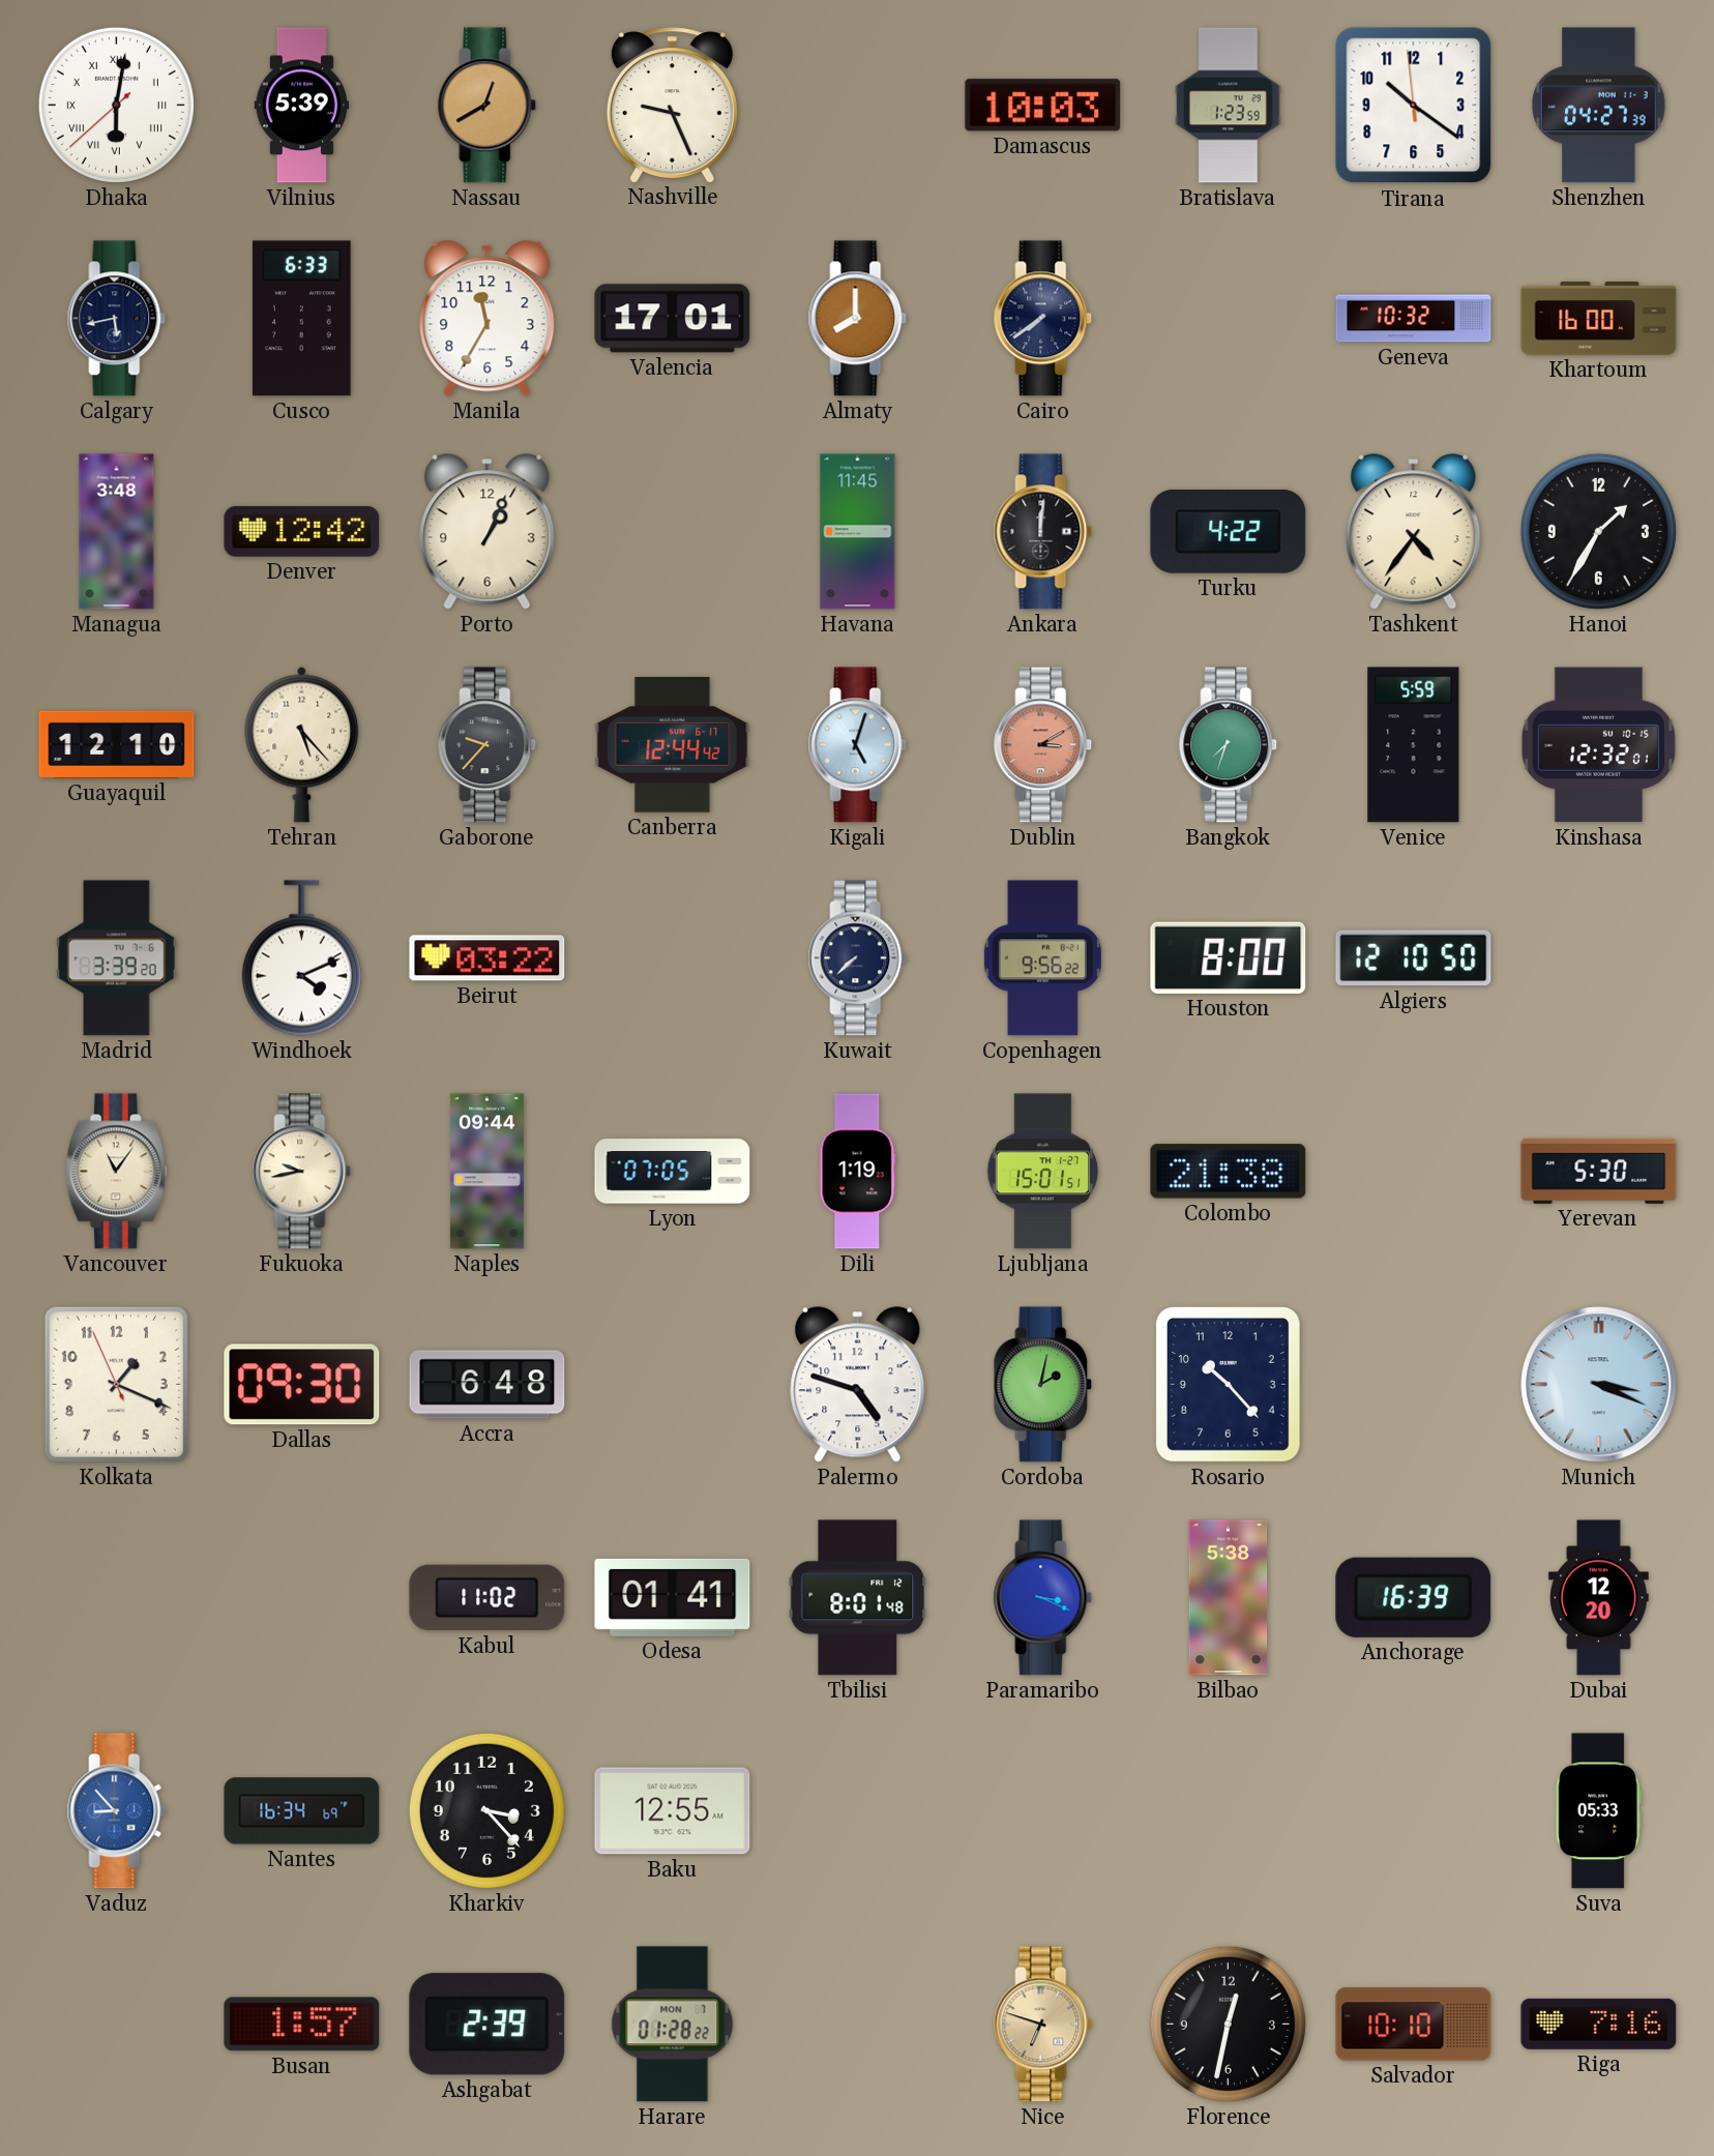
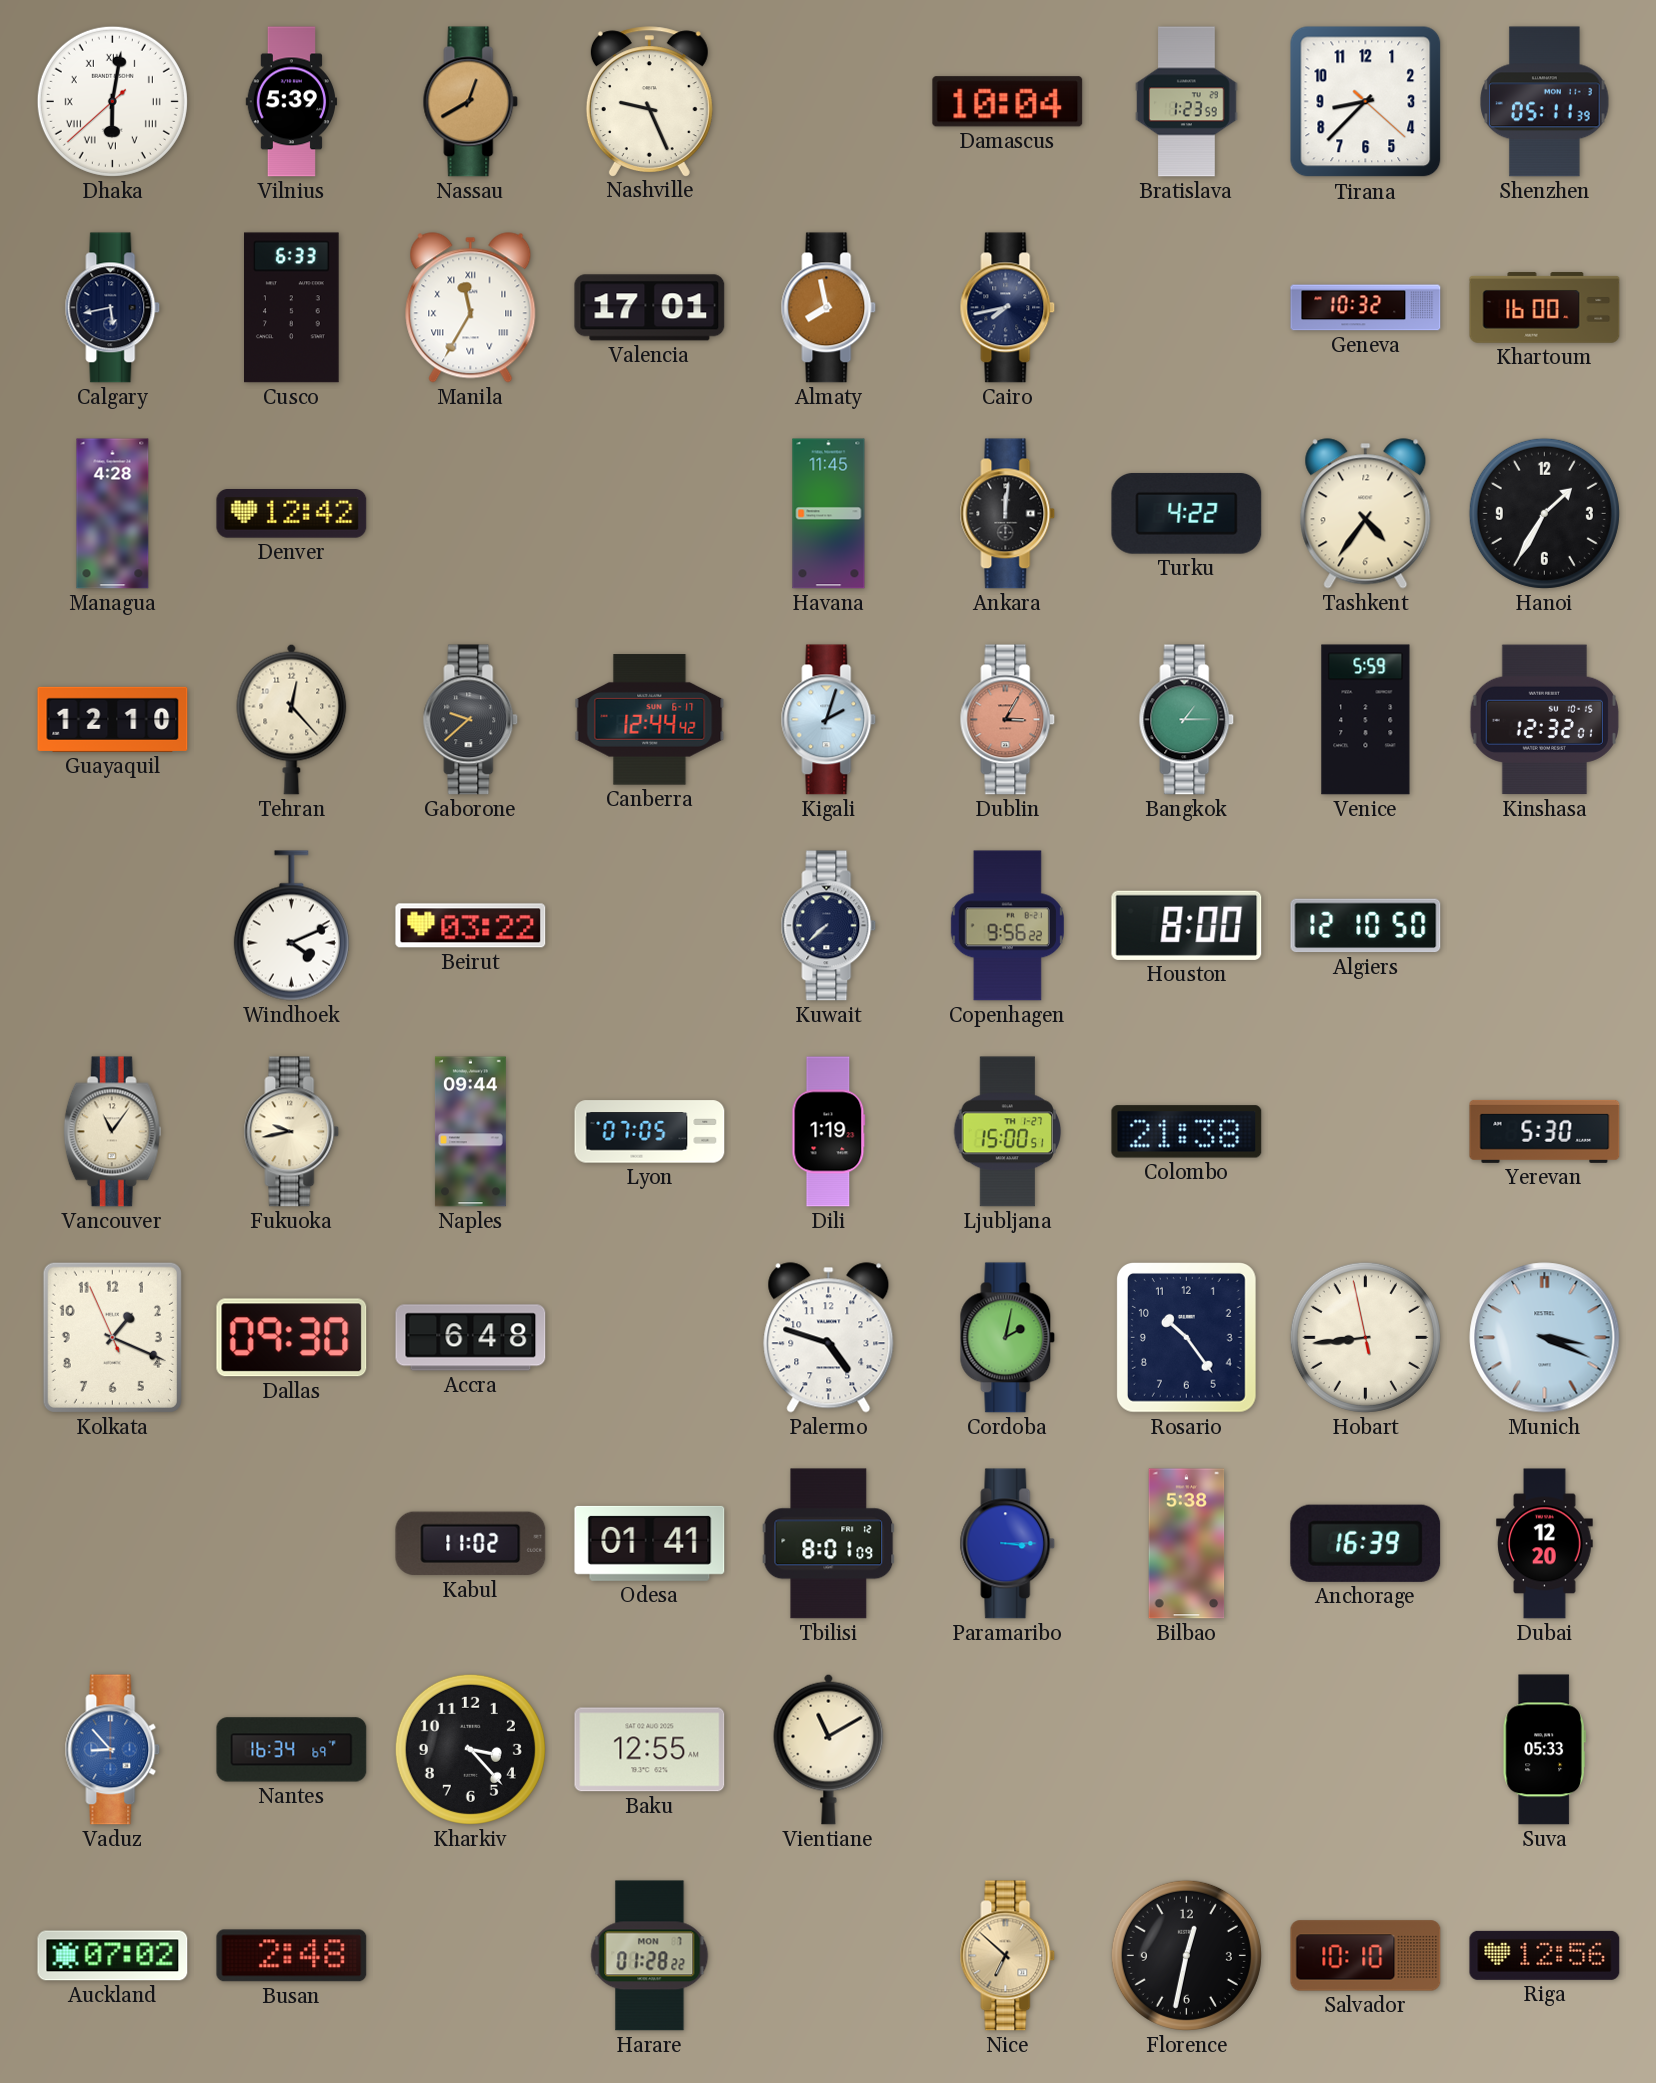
Damascus: 10:03 -> 10:04
Tirana: 10:20 -> 8:37
Shenzhen: 04:27 -> 05:11
Manila numerals: Arabic -> Roman
Almaty: 8:00 -> 7:58
Cairo: 7:39 -> 7:43
Managua: 3:48 -> 4:28
Porto: 1:04 -> none
Tehran: 5:23 -> 12:23
Gaborone: 9:37 -> 9:38
Kigali: 5:03 -> 2:03
Dublin: 3:10 -> 3:05
Bangkok: 7:33 -> 1:15
Madrid: 3:39 -> none
Ljubljana: 15:01 -> 15:00
Rosario: 10:23 -> 10:24
Hobart: none -> 8:43
Tbilisi: 8:01:48 -> 8:01:09
Paramaribo: 3:19 -> 3:15
Vientiane: none -> 11:10
Auckland: none -> 07:02
Busan: 1:57 -> 2:48
Ashgabat: 2:39 -> none
Nice: 6:48 -> 6:52
Riga: 7:16 -> 12:56
